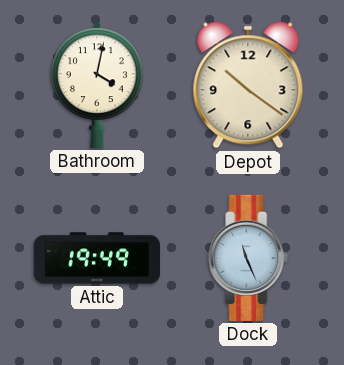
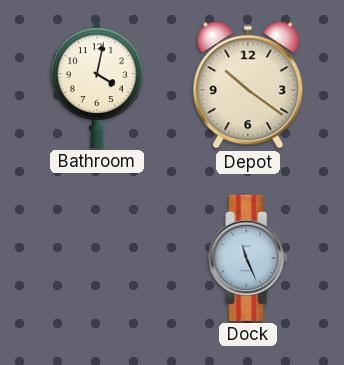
Attic: 19:49 -> none
